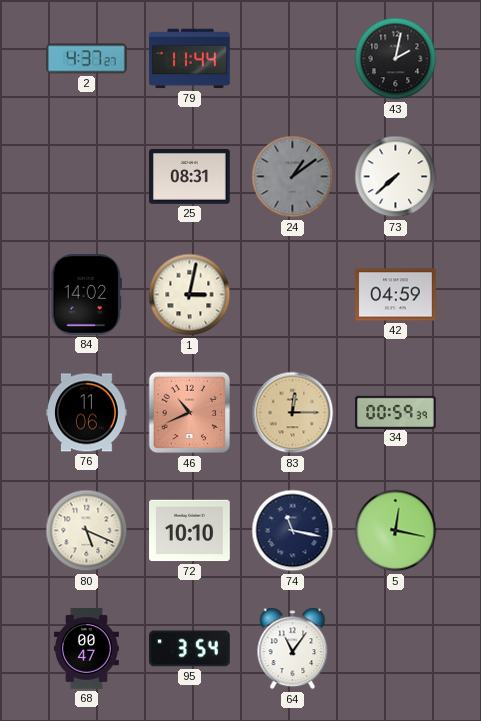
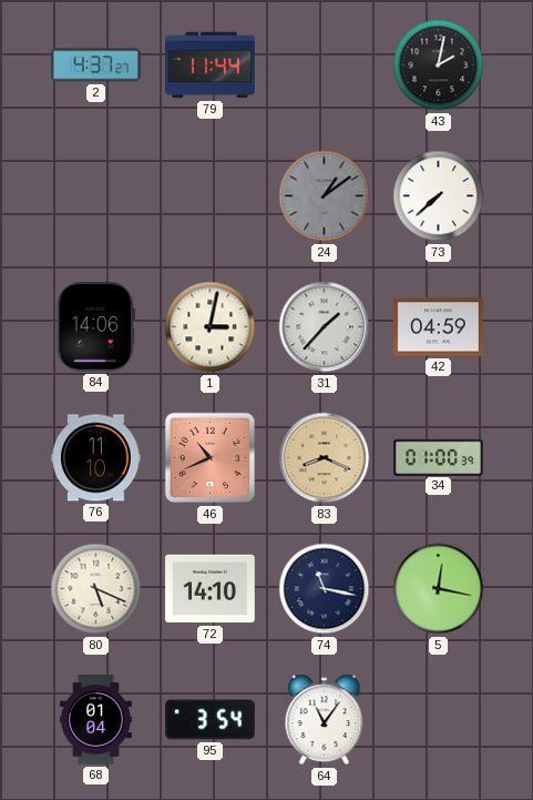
25: 08:31 -> none
84: 14:02 -> 14:06
31: none -> 1:37
76: 11:06 -> 11:10
83: 12:15 -> 8:19
34: 00:59 -> 01:00
72: 10:10 -> 14:10
68: 00:47 -> 01:04
